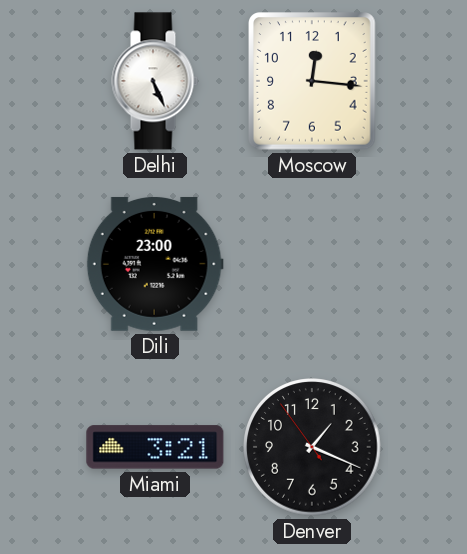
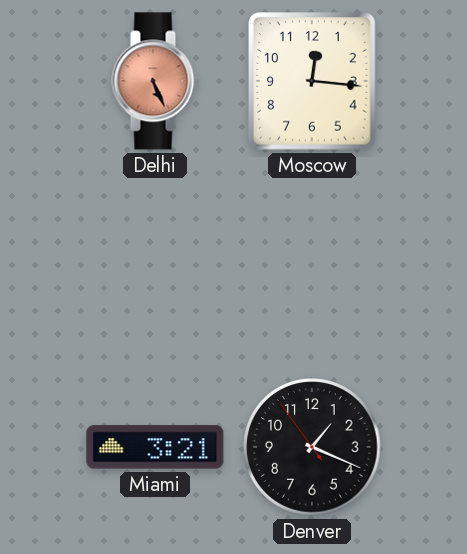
Delhi dial: white -> salmon
Dili: 23:00 -> none
